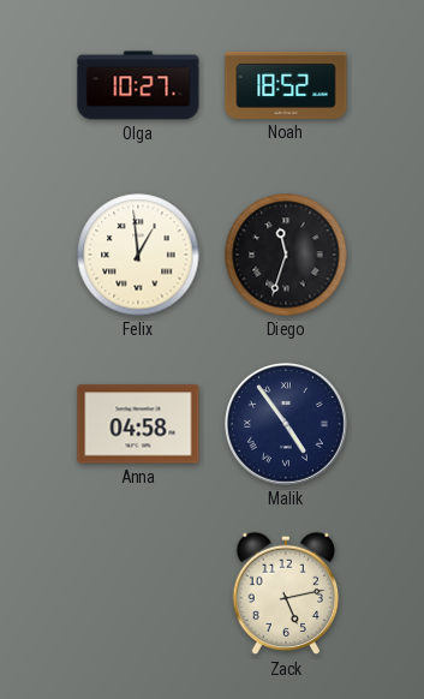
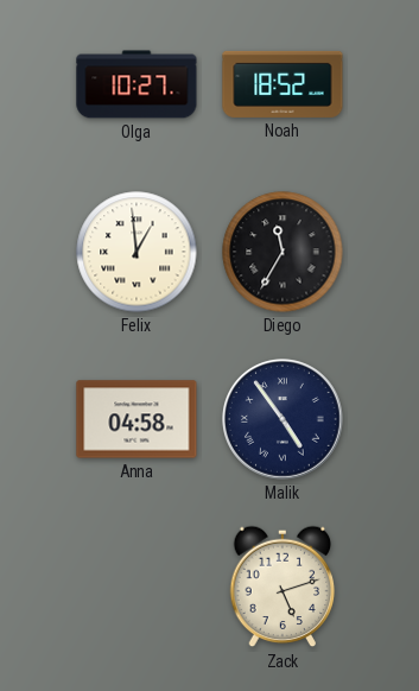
Diego: 11:33 -> 11:35
Zack: 5:13 -> 5:12
